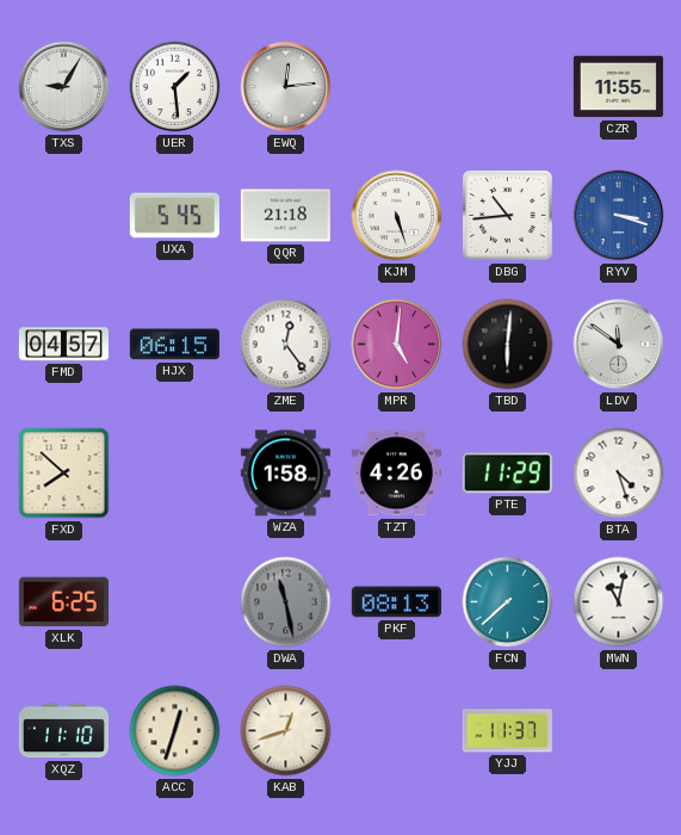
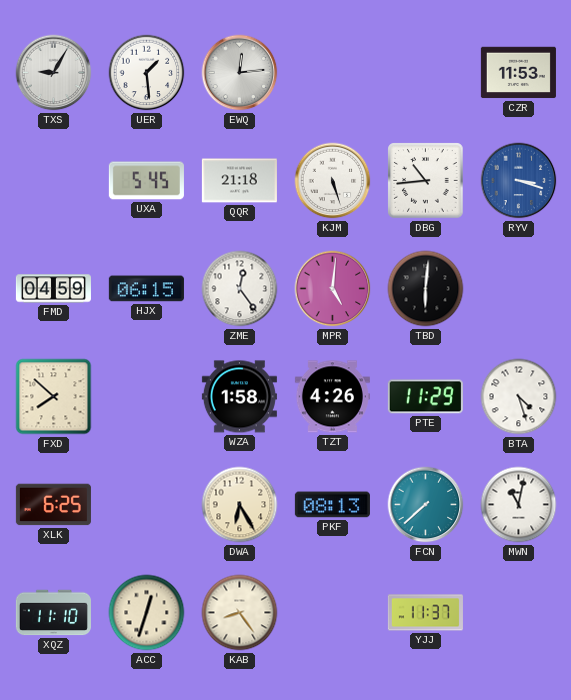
CZR: 11:55 -> 11:53
FMD: 04:57 -> 04:59
LDV: 11:51 -> none
DWA: 11:28 -> 6:25
DWA dial: grey -> cream
KAB: 12:42 -> 8:24
